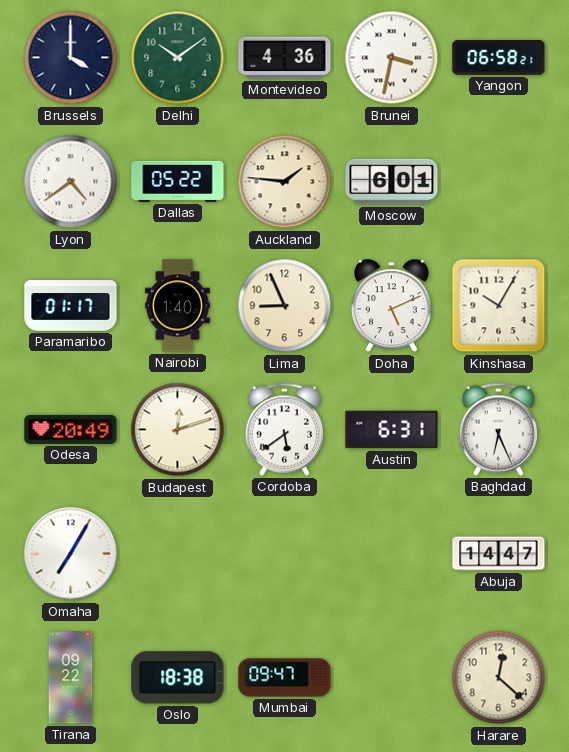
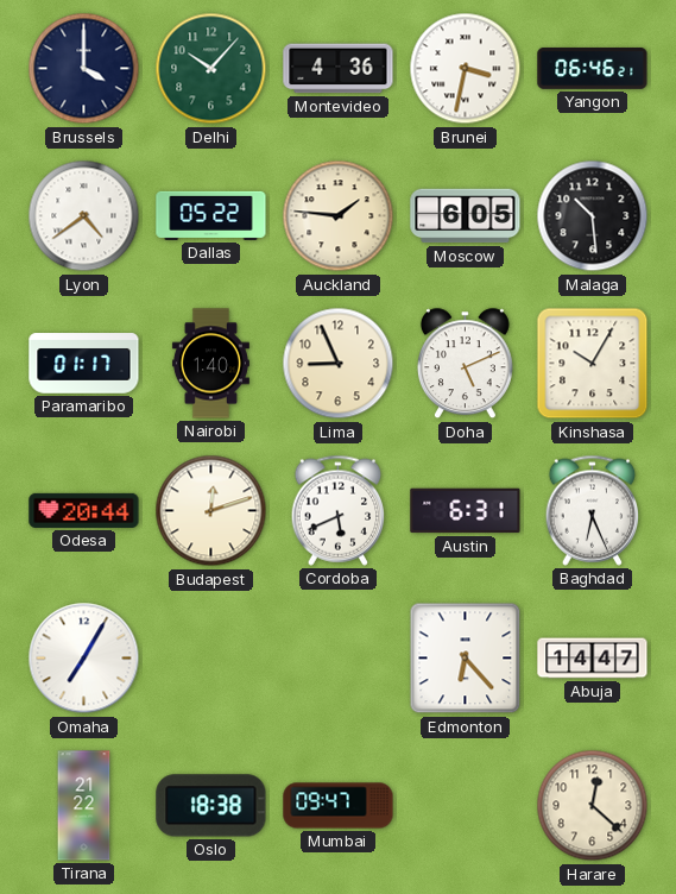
Delhi: 10:09 -> 10:07
Yangon: 06:58 -> 06:46
Moscow: 6:01 -> 6:05
Malaga: none -> 10:29
Odesa: 20:49 -> 20:44
Cordoba: 5:39 -> 5:41
Edmonton: none -> 6:23
Tirana: 09:22 -> 21:22
